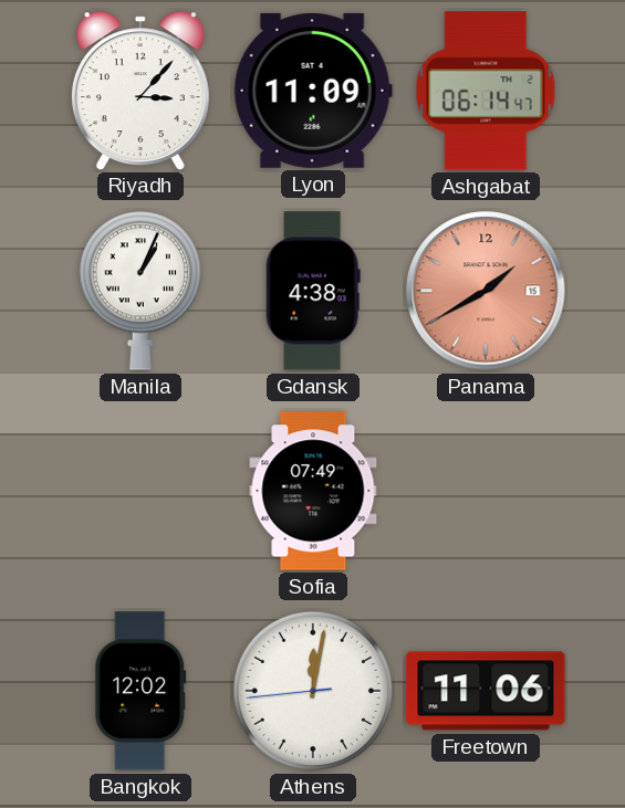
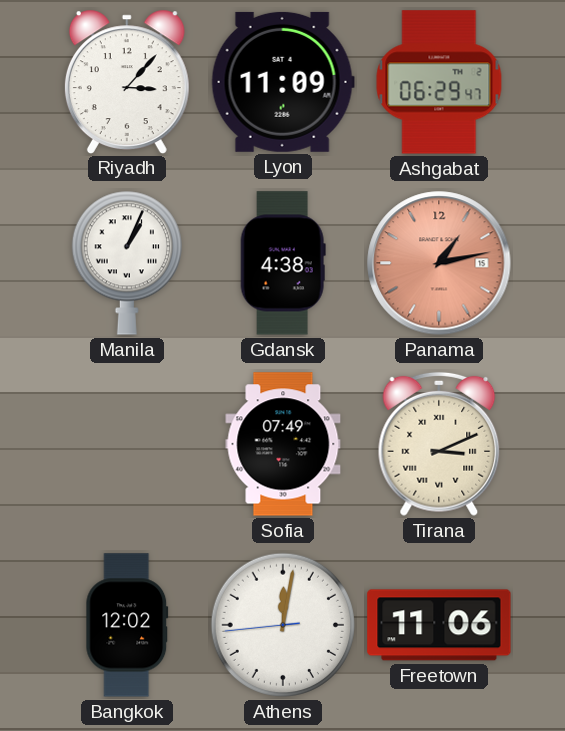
Ashgabat: 06:14 -> 06:29
Panama: 1:40 -> 1:13
Tirana: none -> 3:11
